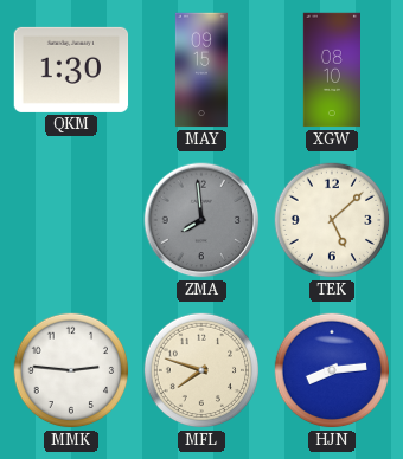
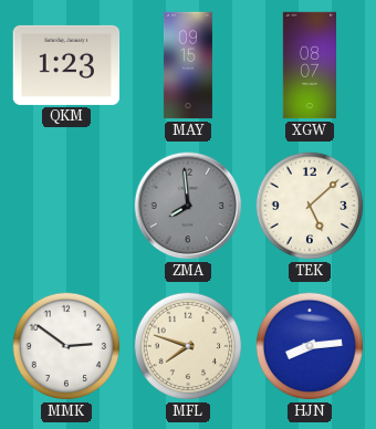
QKM: 1:30 -> 1:23
XGW: 08:10 -> 08:07
MMK: 2:46 -> 2:51
